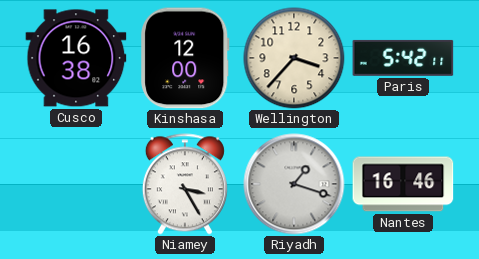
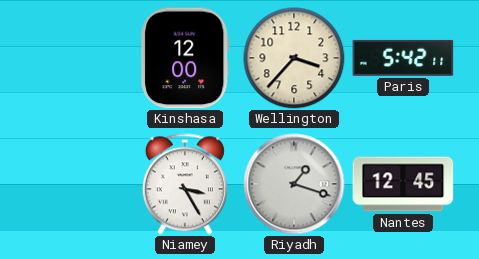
Cusco: 16:38 -> none
Nantes: 16:46 -> 12:45
